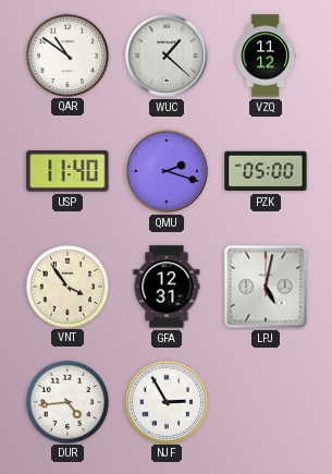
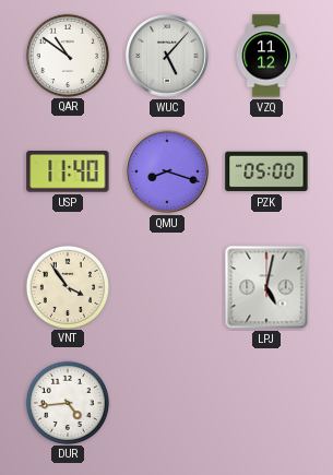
WUC: 1:22 -> 5:07
QMU: 2:18 -> 8:18
GFA: 12:31 -> none
NJF: 2:55 -> none
